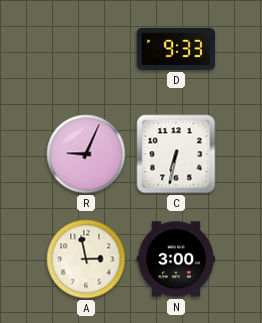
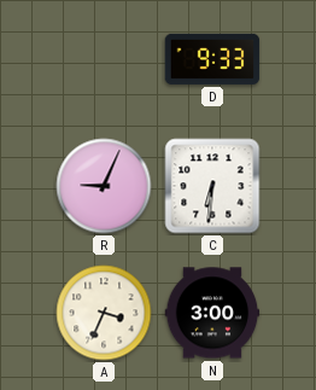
C: 6:32 -> 6:31
A: 2:58 -> 3:34
